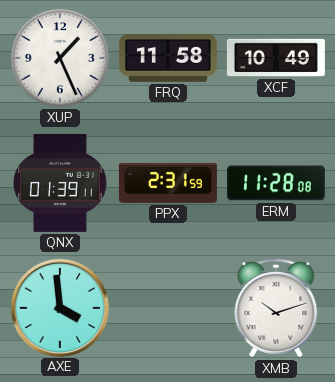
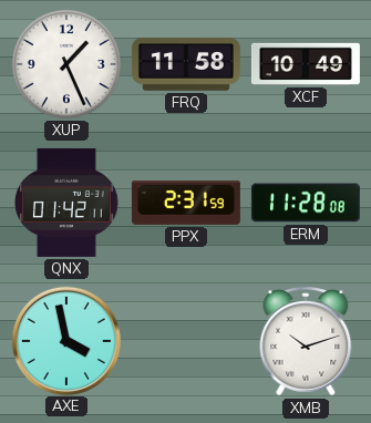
QNX: 01:39 -> 01:42
AXE: 3:59 -> 3:58
